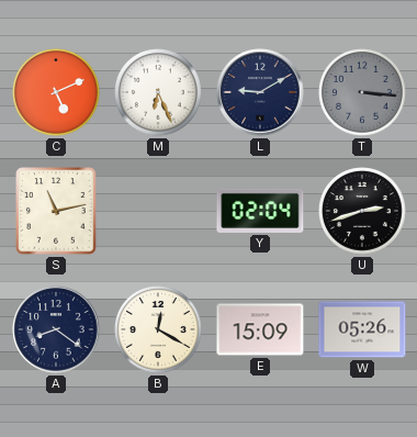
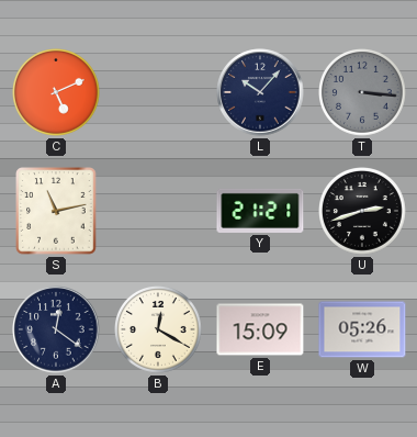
M: 6:26 -> none
L: 9:10 -> 10:07
Y: 02:04 -> 21:21
A: 8:21 -> 12:21
